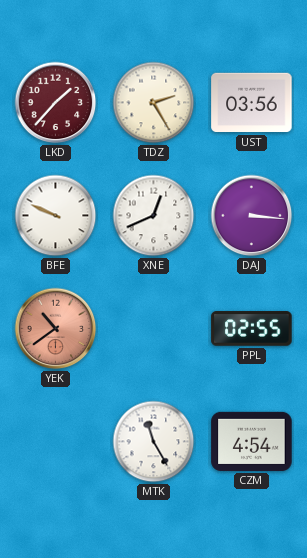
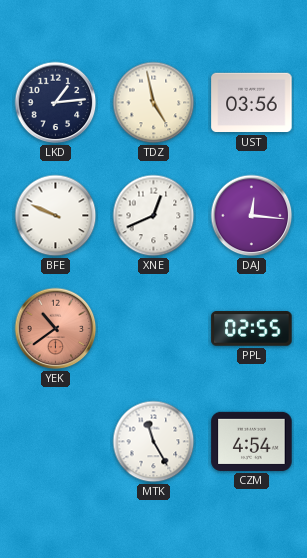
LKD: 1:37 -> 1:14
LKD dial: burgundy -> navy
TDZ: 2:25 -> 4:58
DAJ: 3:16 -> 12:16
